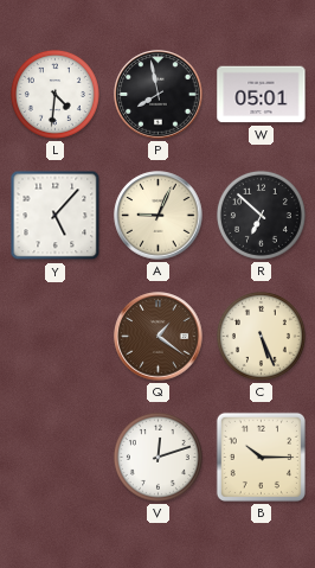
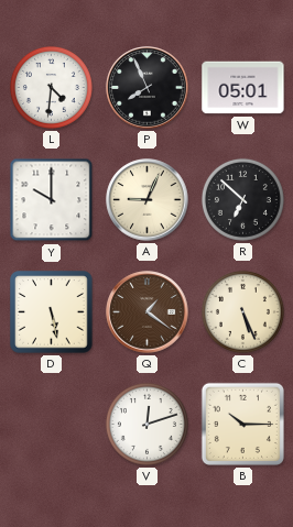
P: 7:58 -> 7:56
Y: 5:07 -> 10:00
D: none -> 5:28
